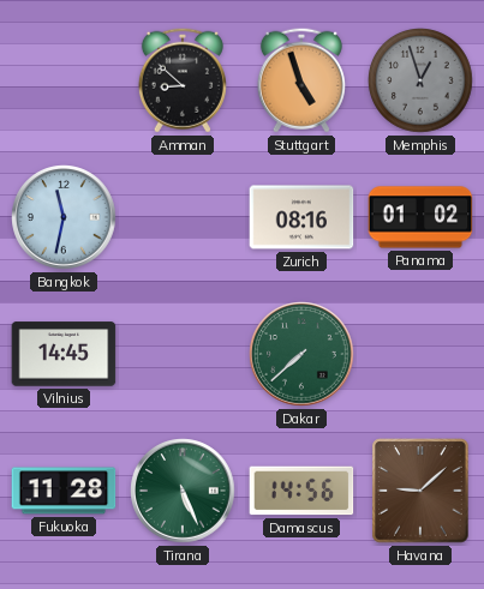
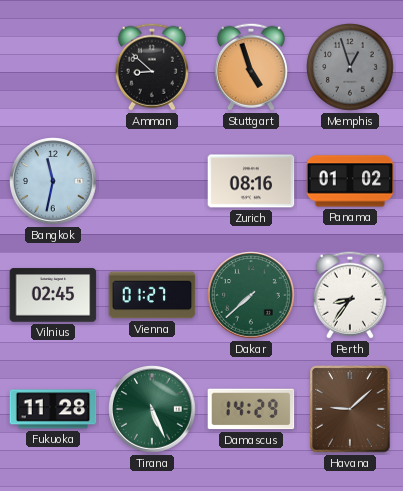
Vilnius: 14:45 -> 02:45
Vienna: none -> 01:27
Perth: none -> 8:36
Damascus: 14:56 -> 14:29
